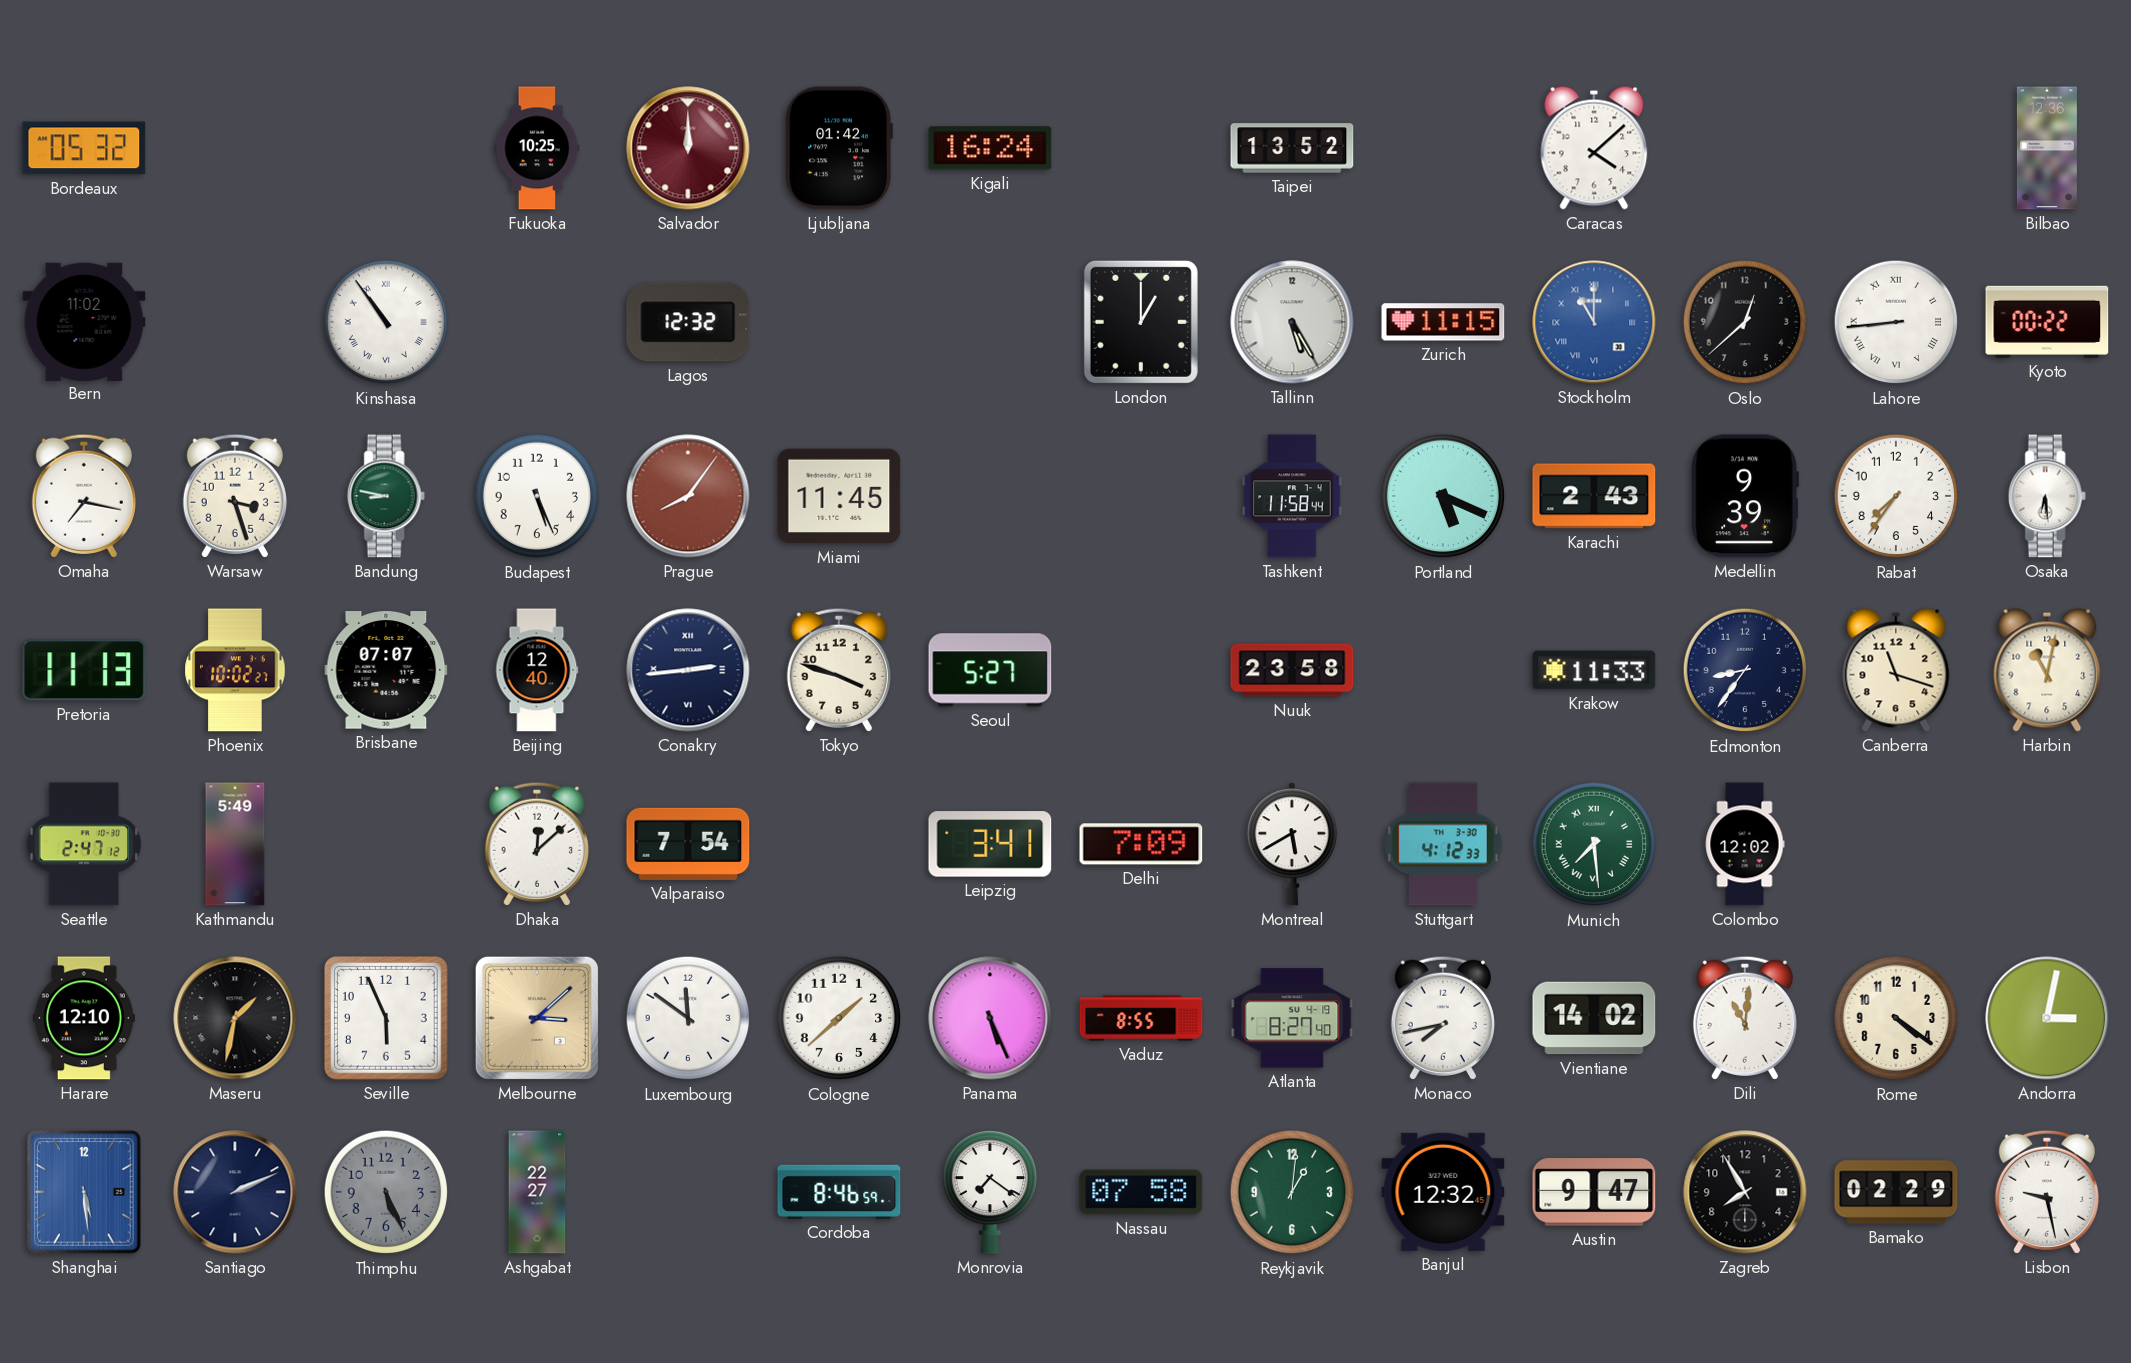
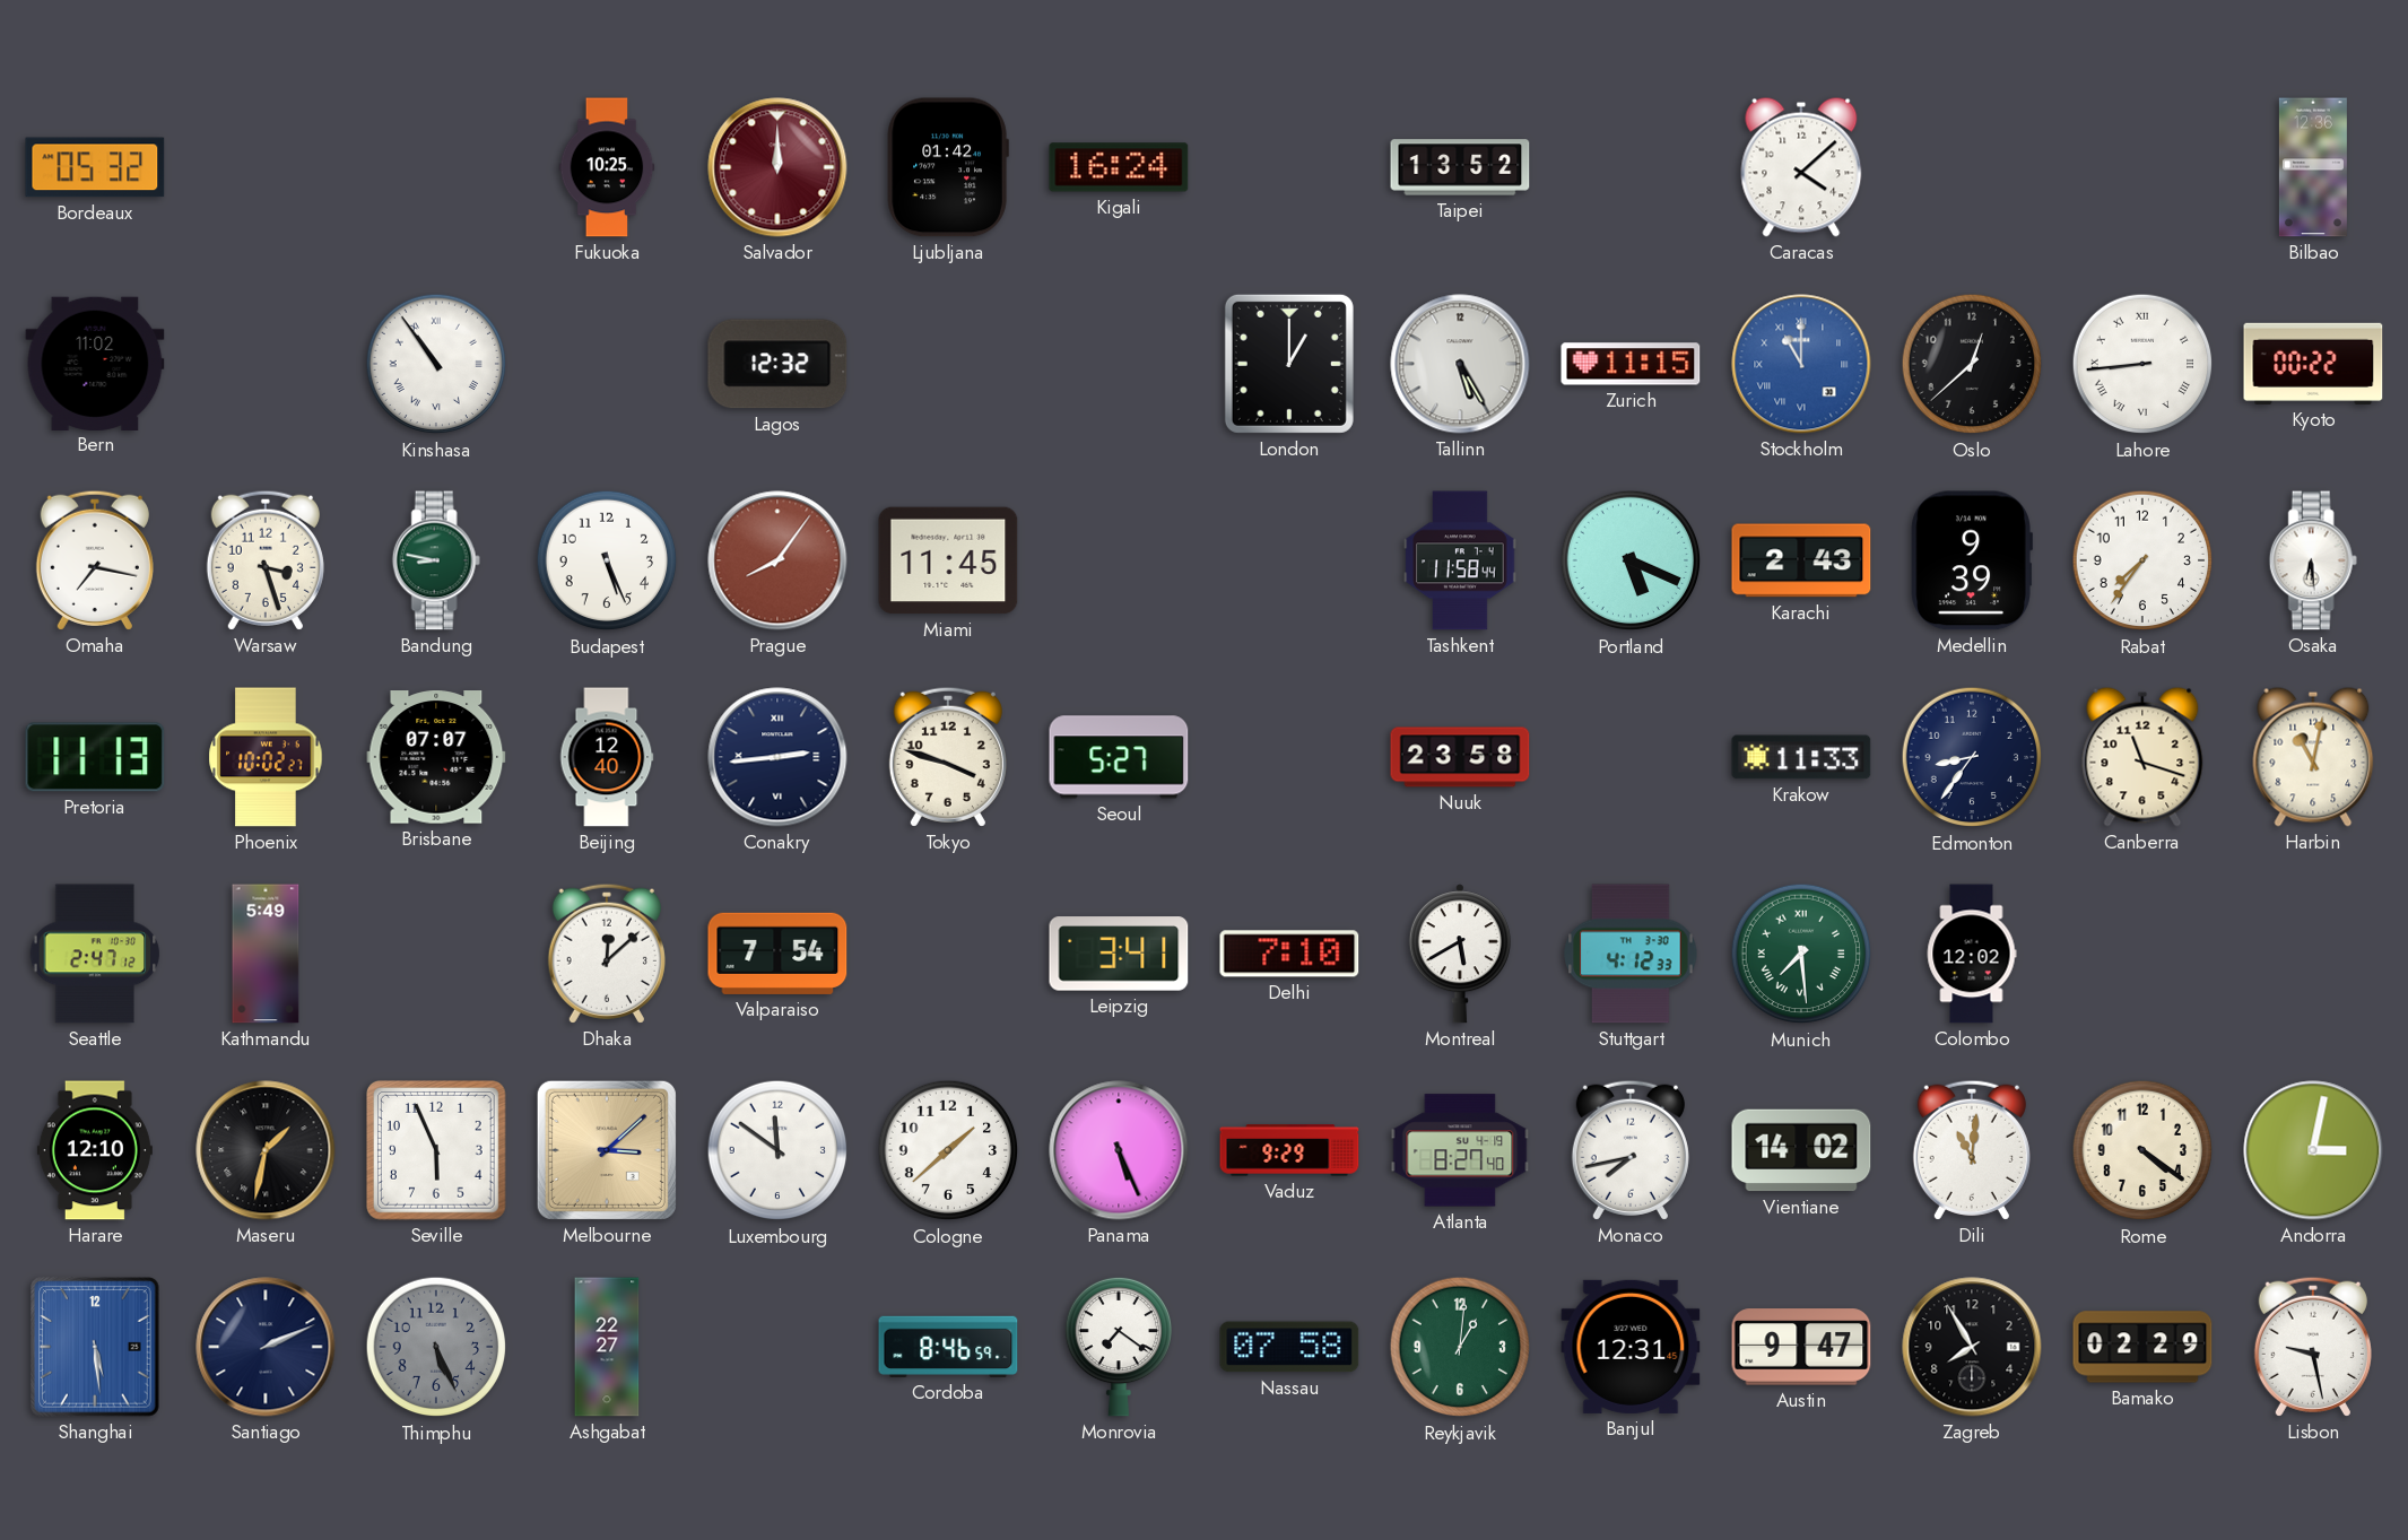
Delhi: 7:09 -> 7:10
Vaduz: 8:55 -> 9:29
Banjul: 12:32 -> 12:31
